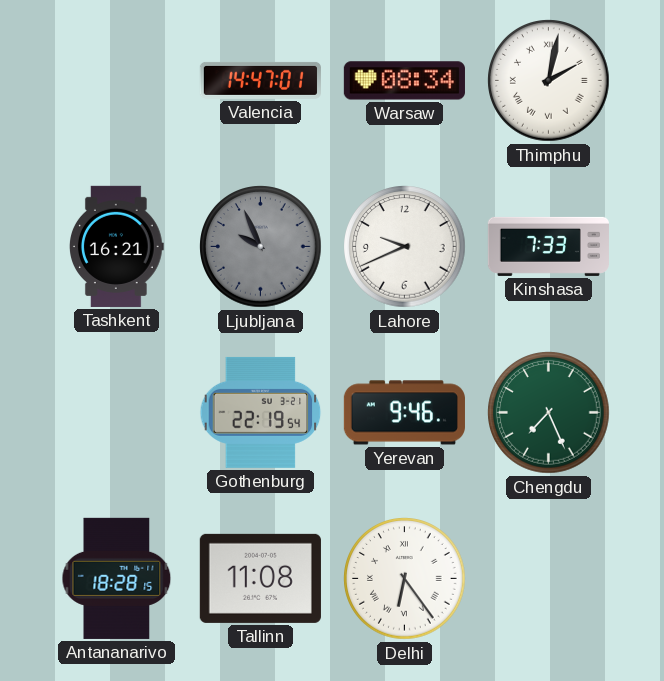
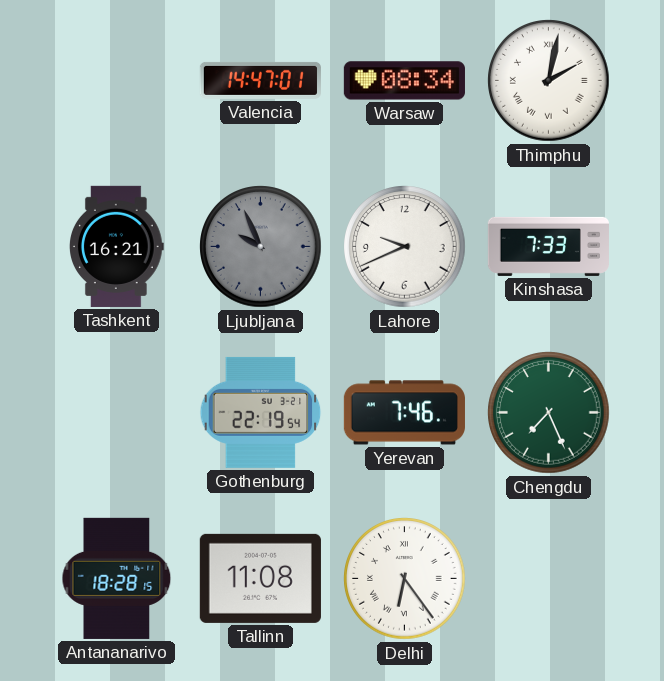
Yerevan: 9:46 -> 7:46
